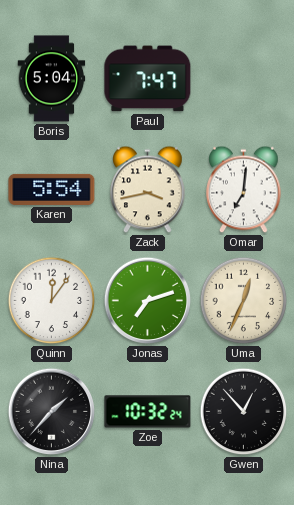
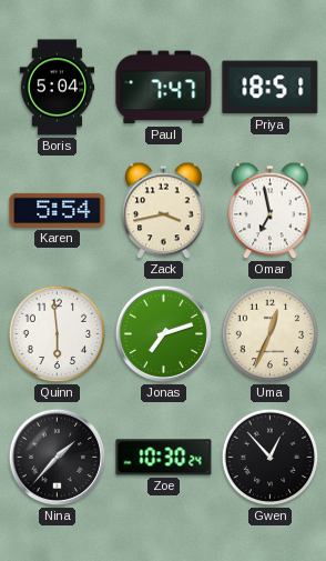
Priya: none -> 18:51
Omar: 7:01 -> 6:58
Quinn: 12:06 -> 5:59
Zoe: 10:32 -> 10:30
